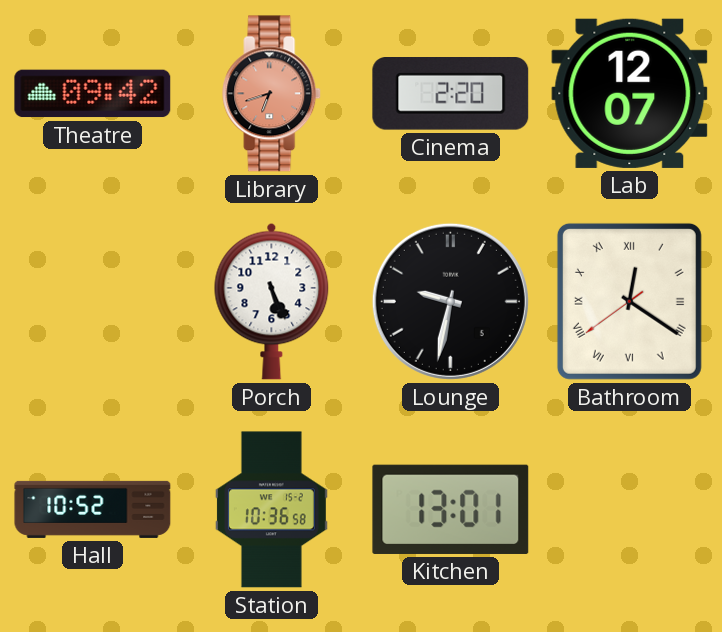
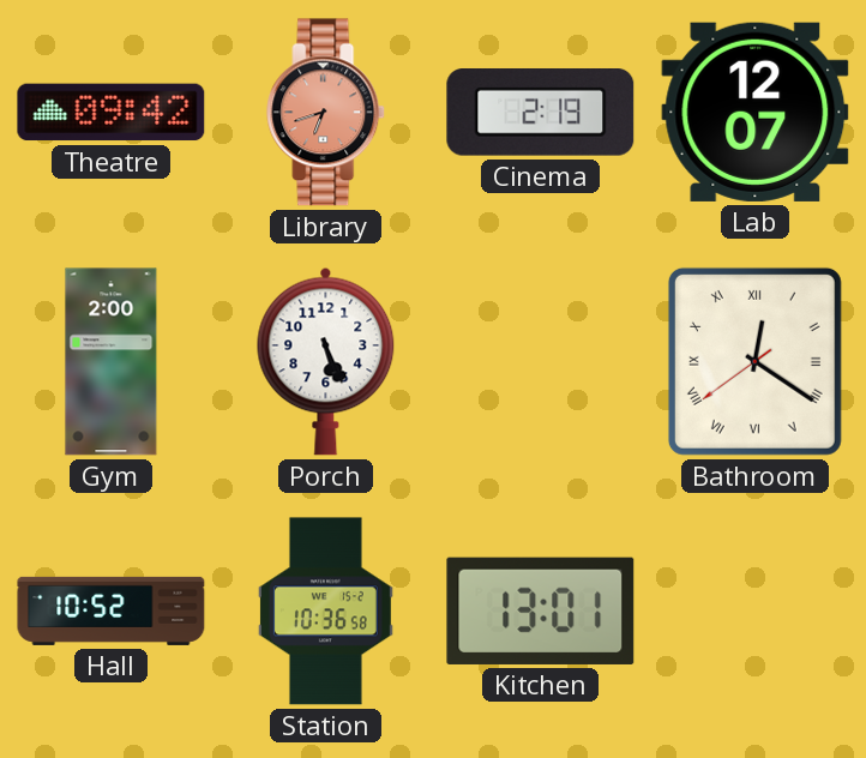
Cinema: 2:20 -> 2:19
Gym: none -> 2:00
Lounge: 9:32 -> none
